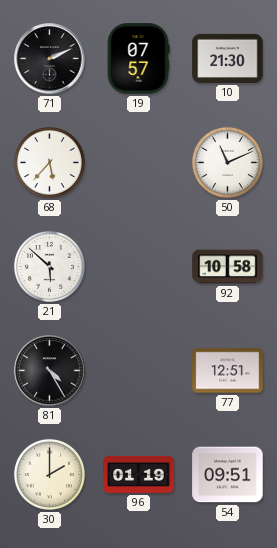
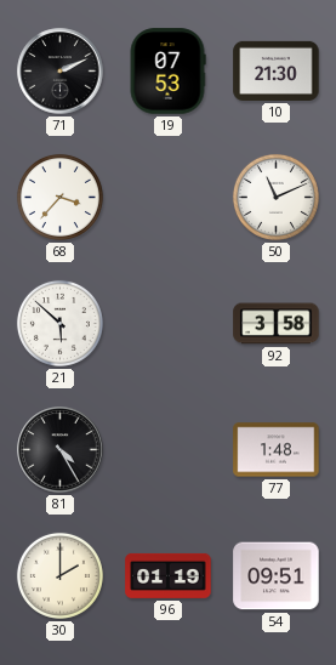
19: 07:57 -> 07:53
68: 5:37 -> 3:37
92: 10:58 -> 3:58
77: 12:51 -> 1:48
